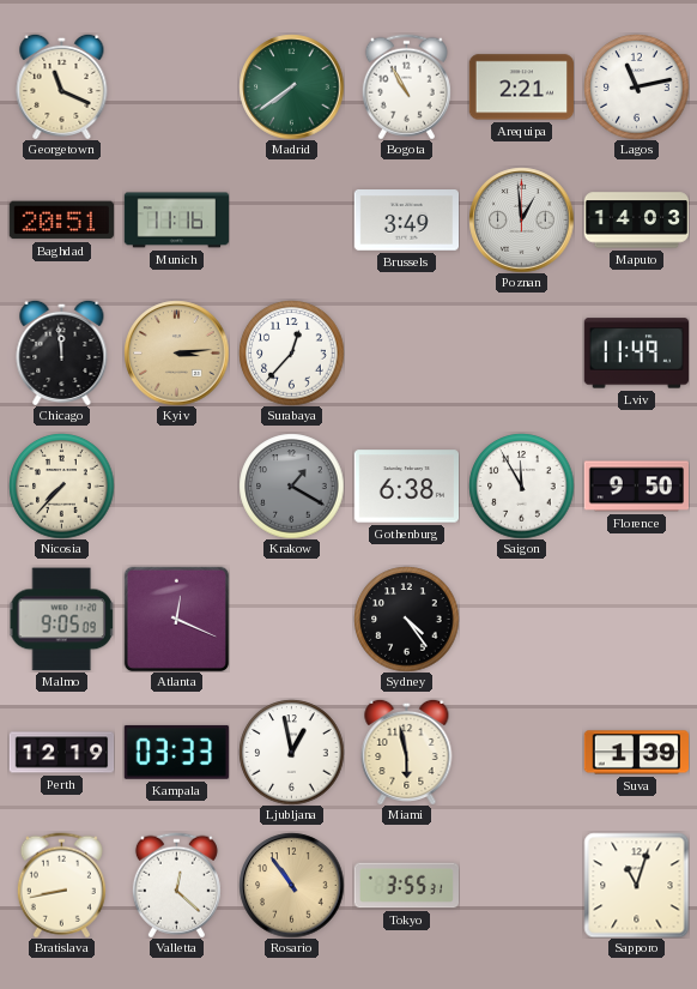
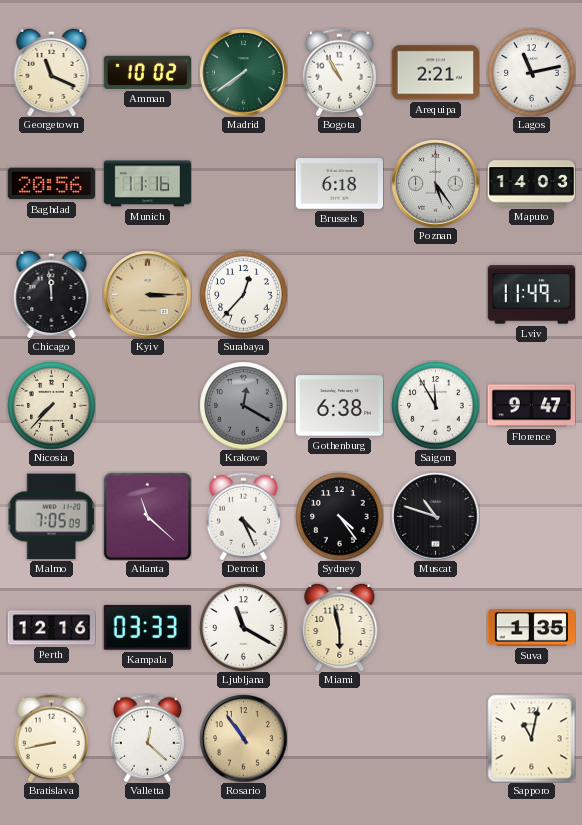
Amman: none -> 10:02
Baghdad: 20:51 -> 20:56
Brussels: 3:49 -> 6:18
Poznan: 12:59 -> 5:24
Kyiv: 3:14 -> 3:15
Krakow: 1:20 -> 12:20
Florence: 9:50 -> 9:47
Malmo: 9:05 -> 7:05
Atlanta: 12:19 -> 11:22
Detroit: none -> 4:26
Muscat: none -> 10:48
Perth: 12:19 -> 12:16
Ljubljana: 12:58 -> 11:20
Suva: 1:39 -> 1:35
Tokyo: 3:55 -> none
Sapporo: 11:03 -> 11:02
